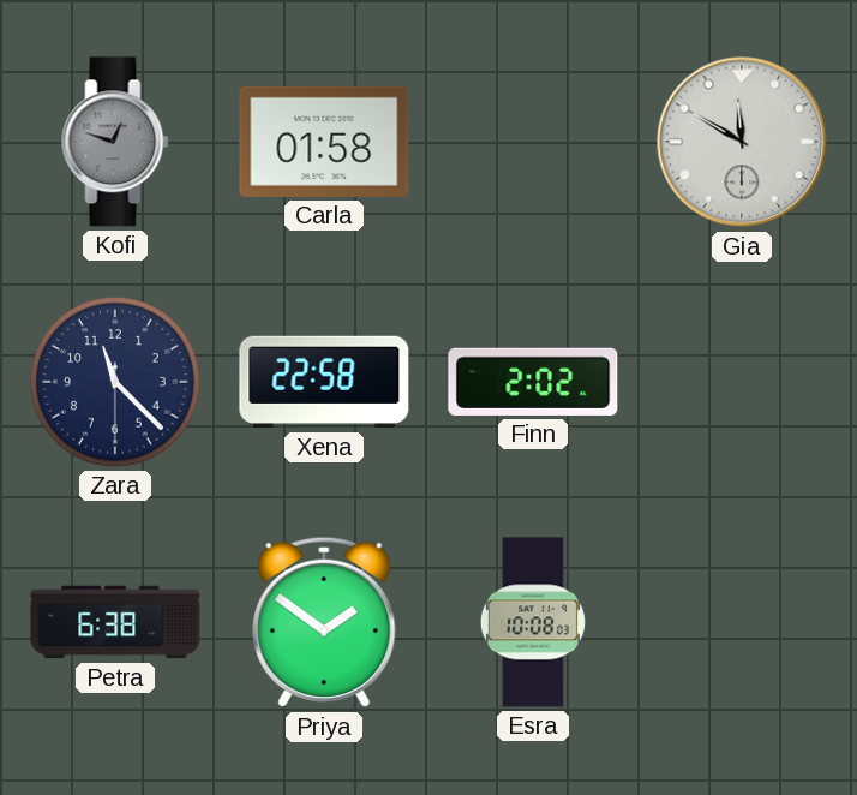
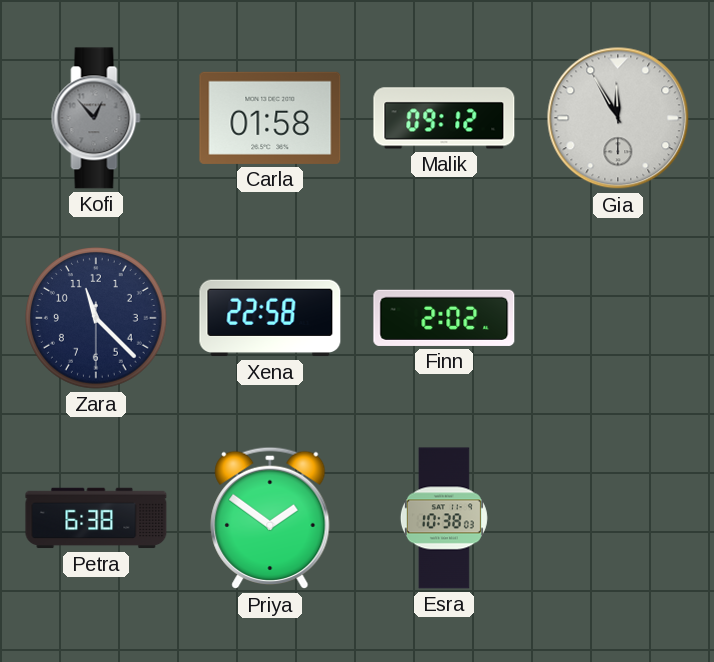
Kofi: 12:48 -> 12:53
Malik: none -> 09:12
Gia: 11:50 -> 11:55
Esra: 10:08 -> 10:38
